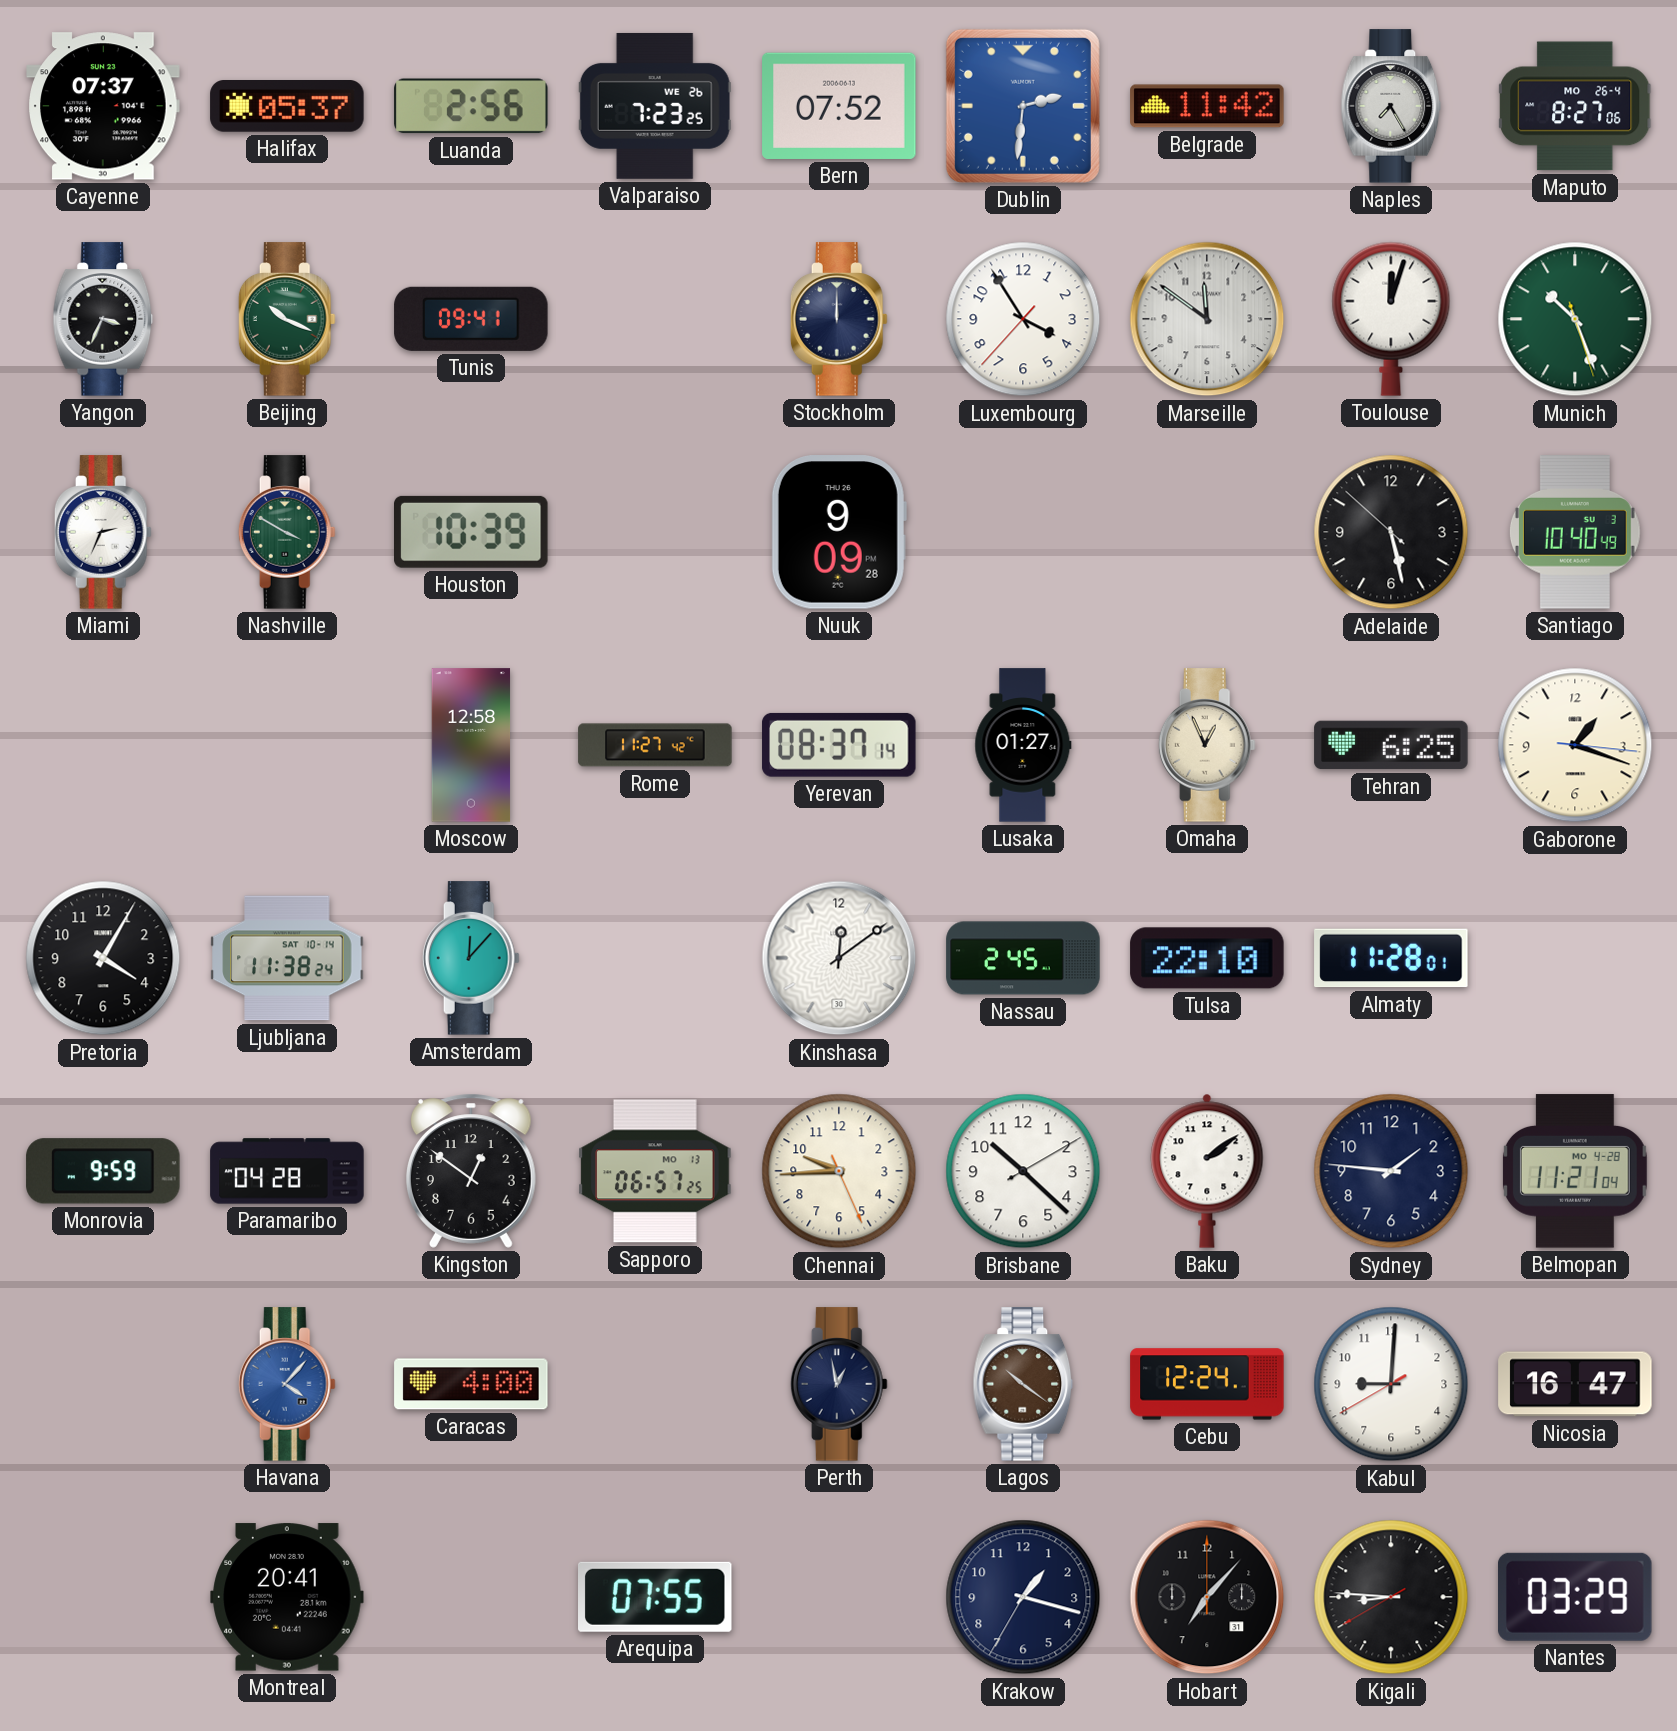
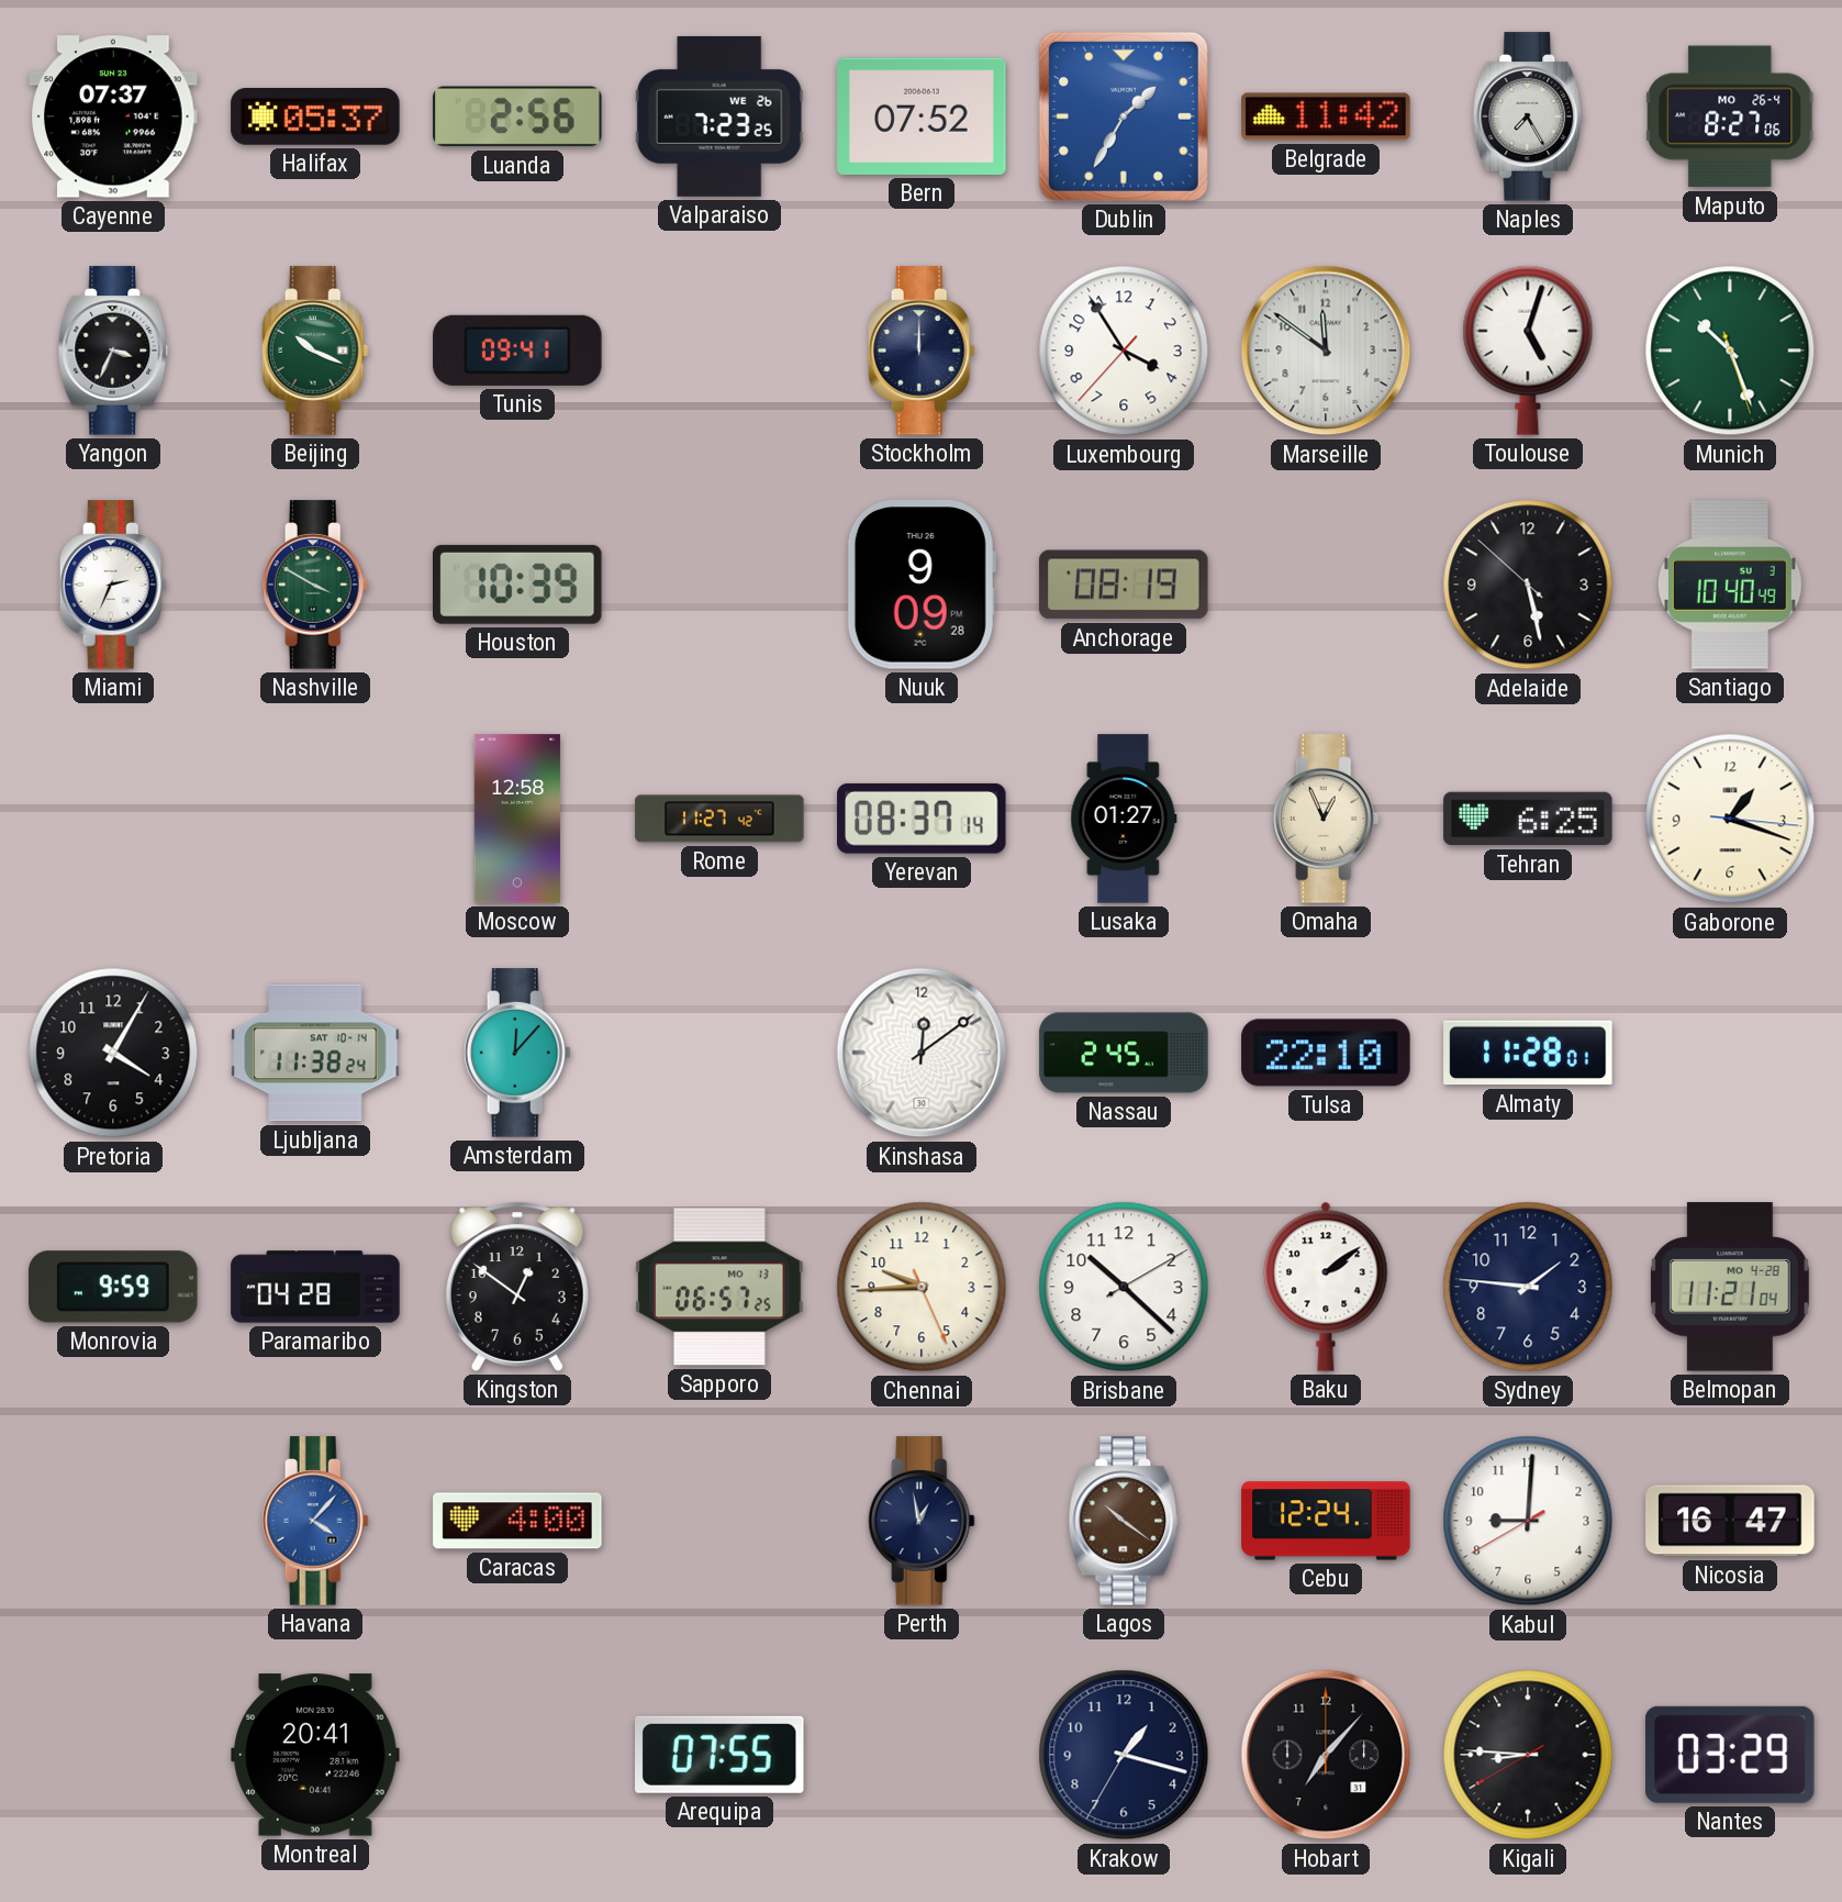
Dublin: 2:31 -> 1:35
Toulouse: 12:03 -> 5:03
Anchorage: none -> 08:19
